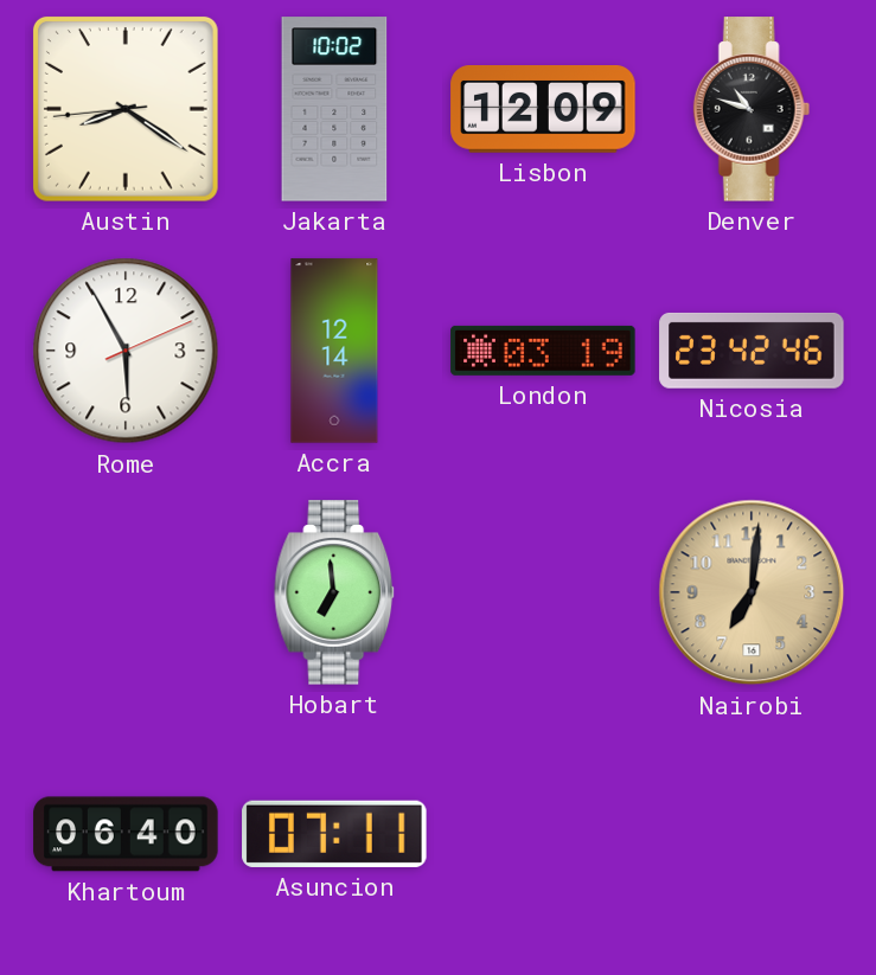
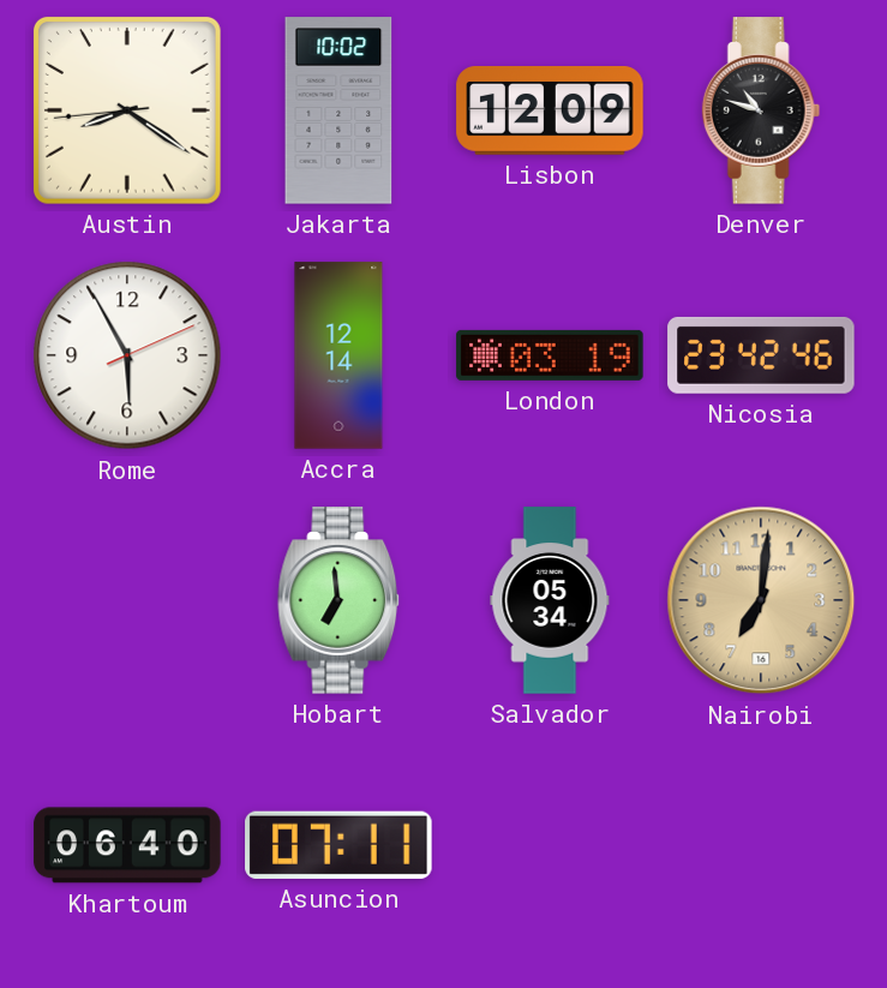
Salvador: none -> 05:34
